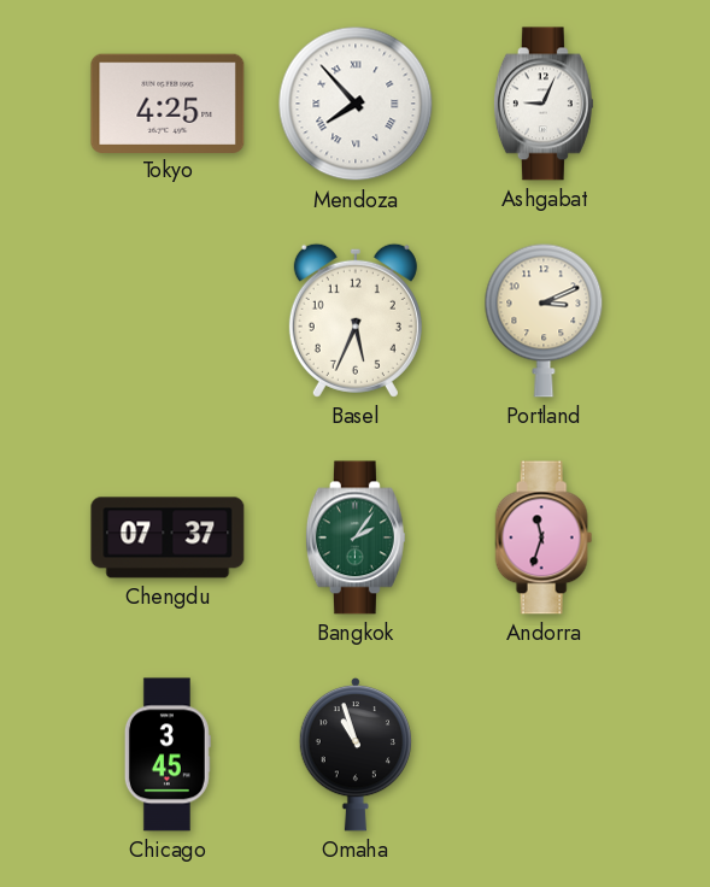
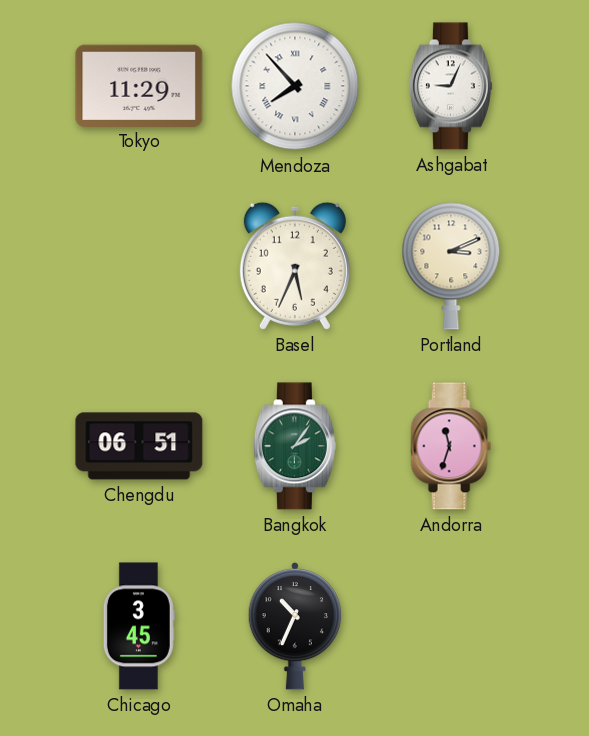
Tokyo: 4:25 -> 11:29
Chengdu: 07:37 -> 06:51
Omaha: 10:57 -> 10:34
